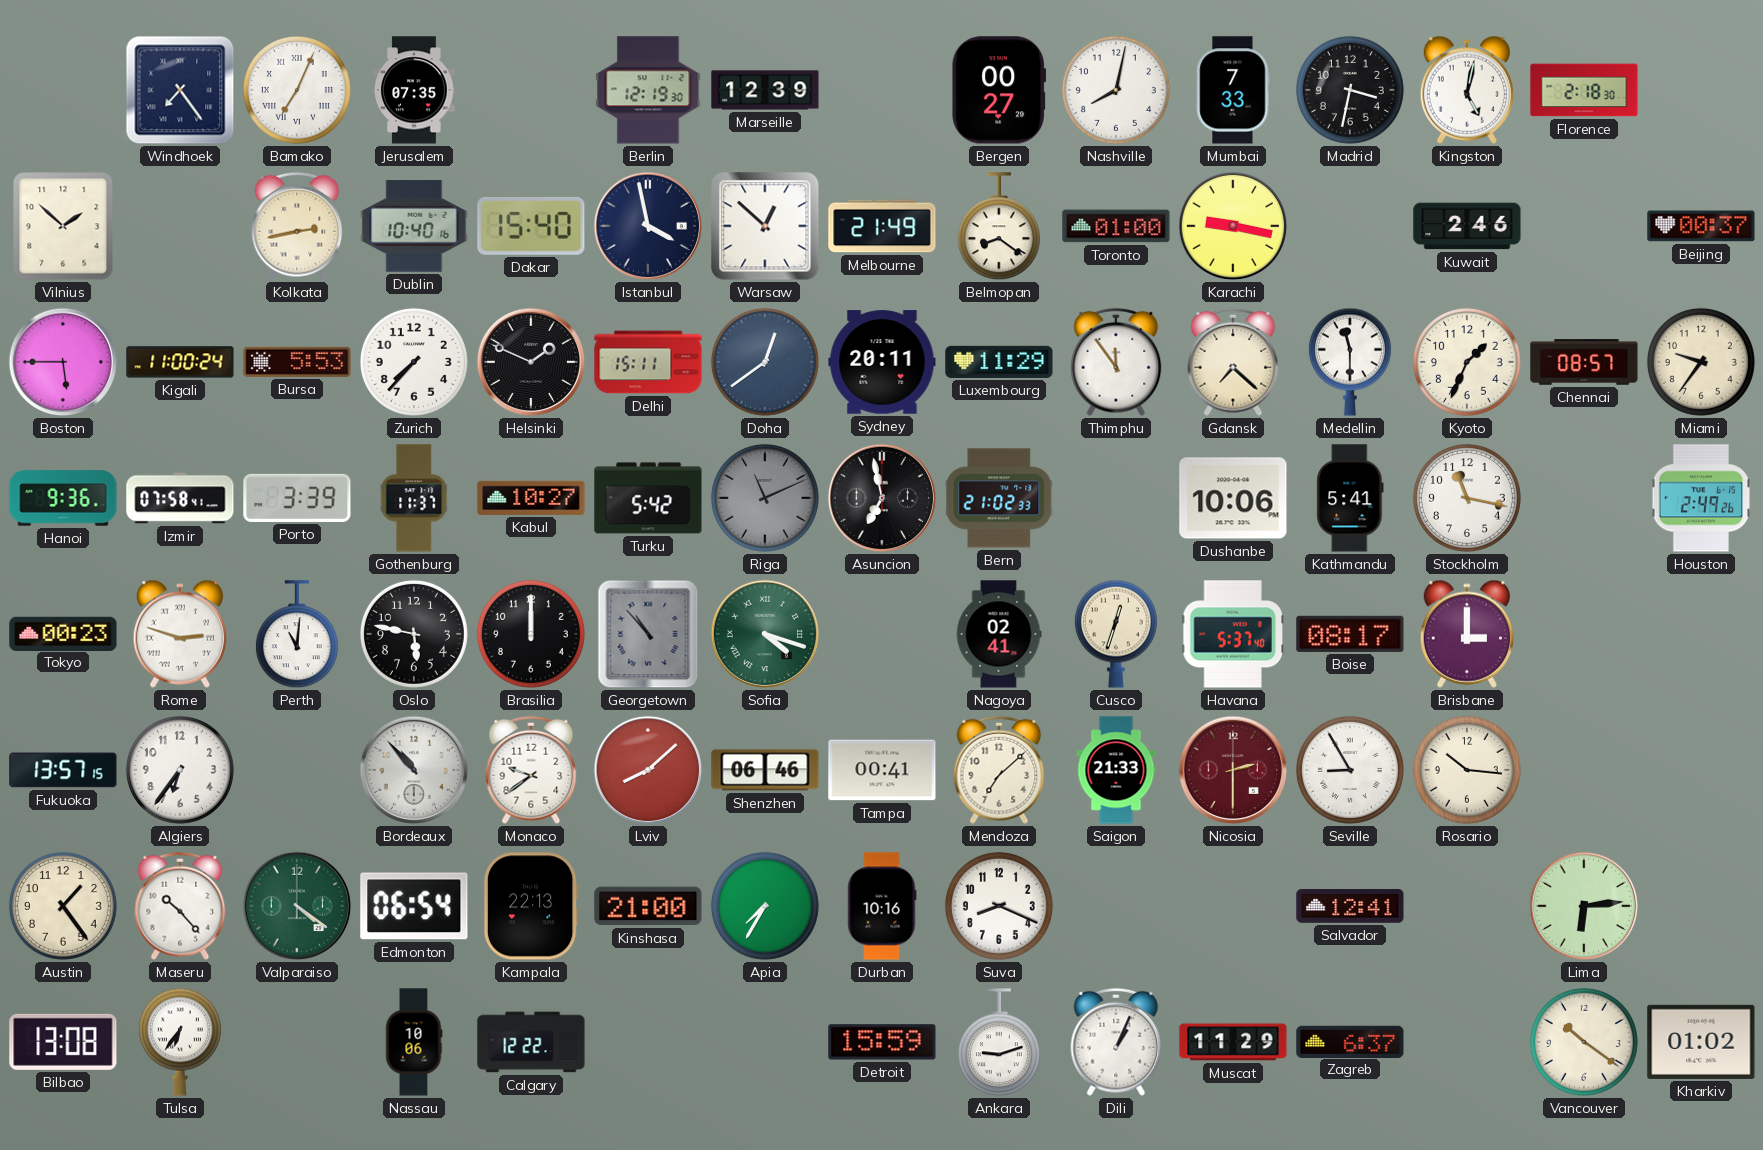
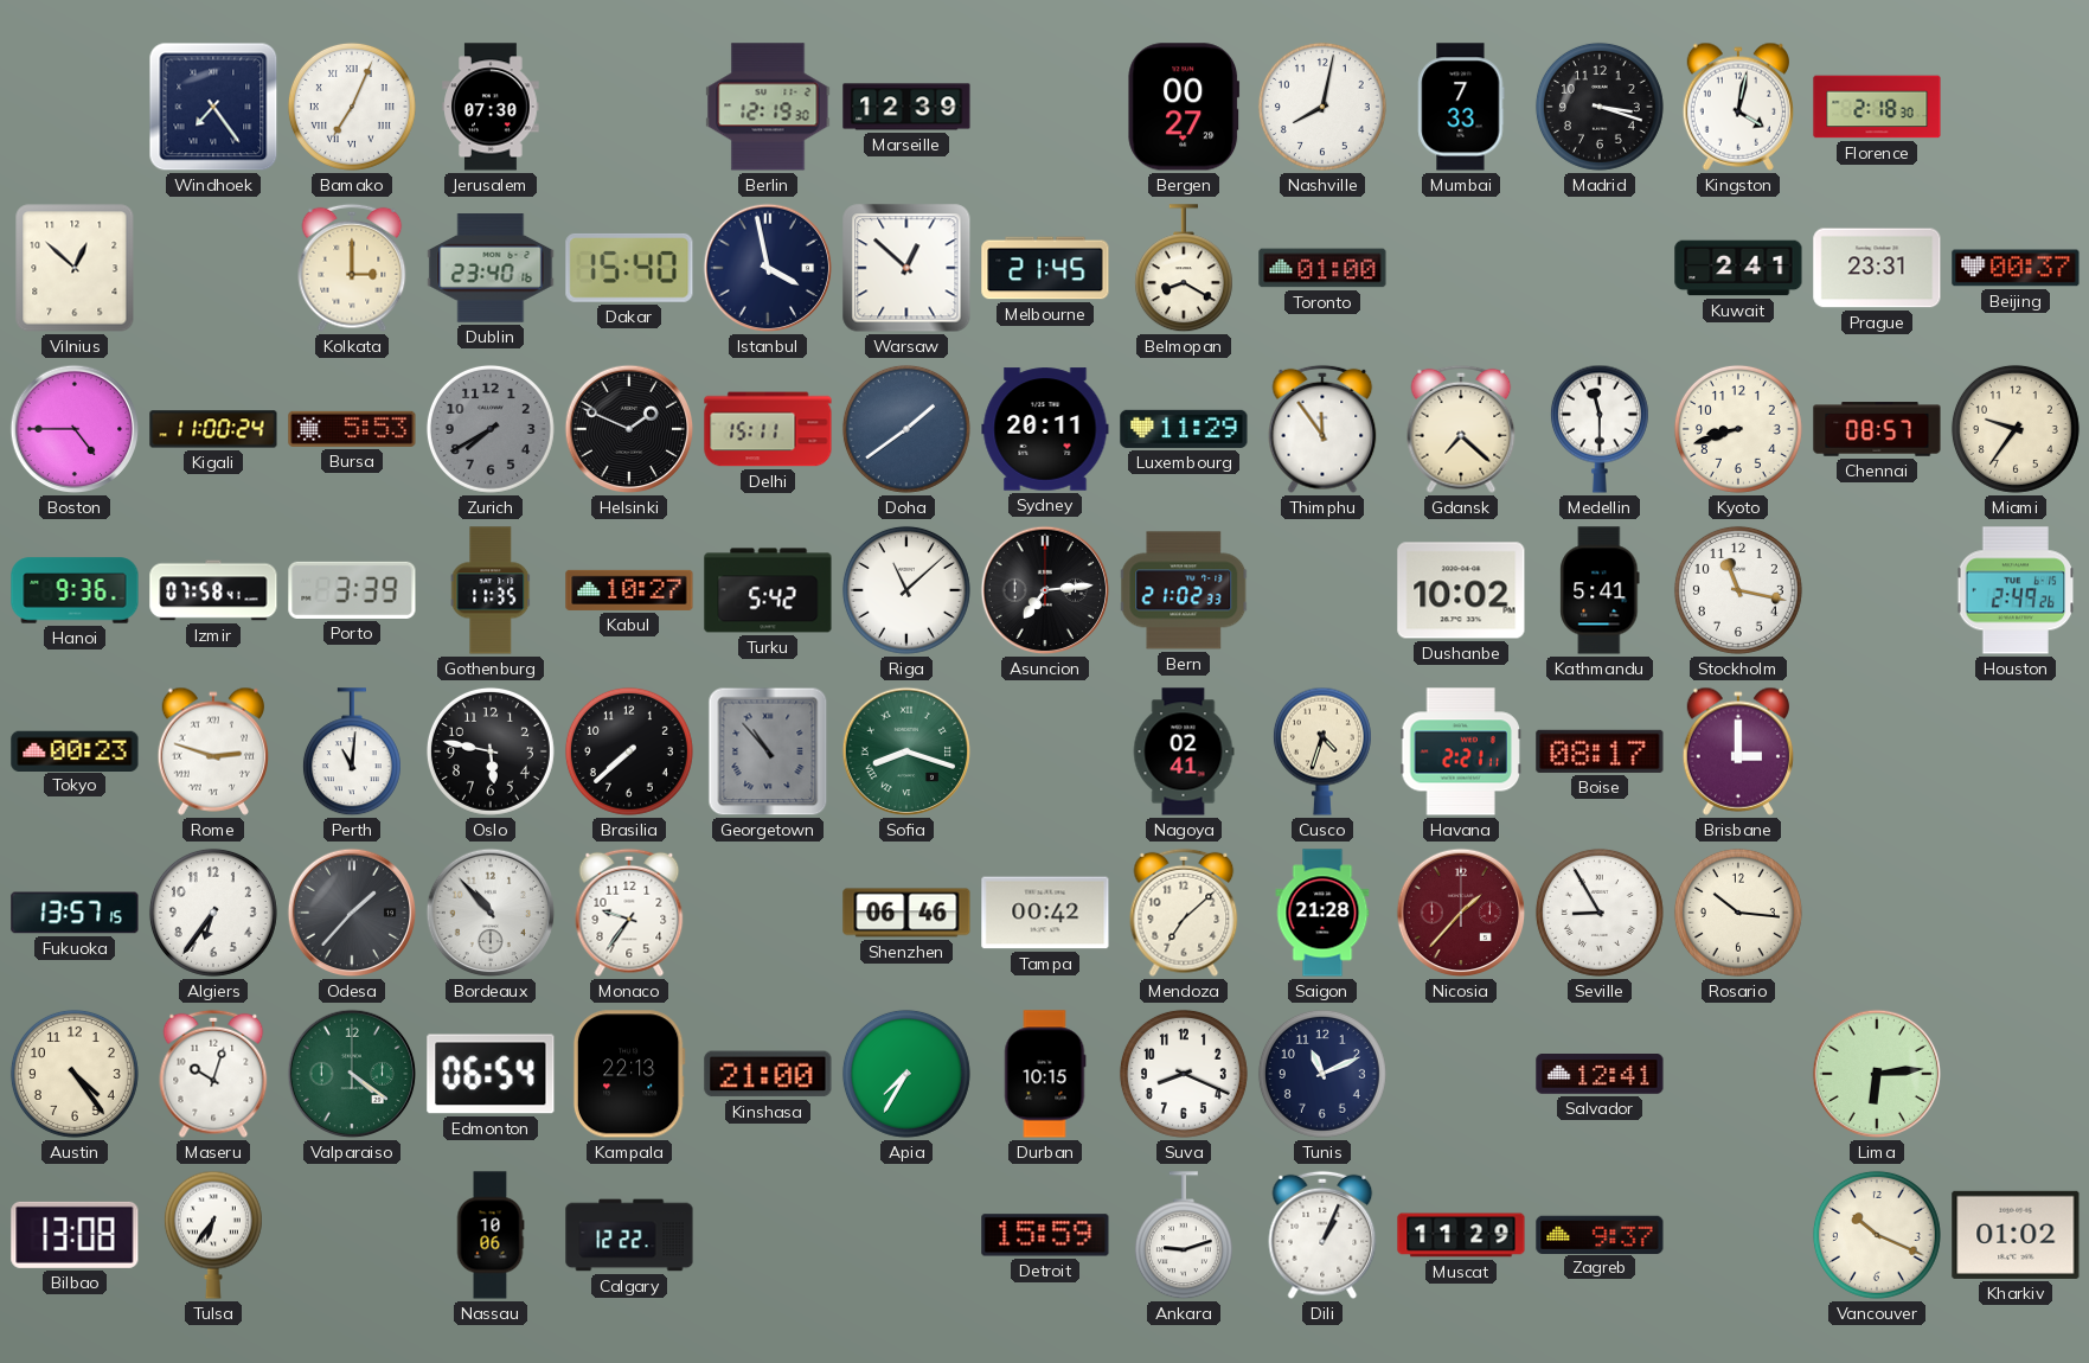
Jerusalem: 07:35 -> 07:30
Madrid: 3:32 -> 3:18
Kingston: 5:02 -> 4:02
Vilnius: 1:52 -> 12:52
Kolkata: 2:43 -> 3:00
Dublin: 10:40 -> 23:40
Melbourne: 21:49 -> 21:45
Belmopan: 8:21 -> 8:20
Karachi: 9:17 -> none
Kuwait: 2:46 -> 2:41
Prague: none -> 23:31
Boston: 5:45 -> 4:45
Zurich: 7:37 -> 7:40
Zurich dial: white -> grey
Doha: 12:39 -> 1:39
Kyoto: 1:34 -> 8:42
Gothenburg: 11:37 -> 11:35
Riga: 11:11 -> 11:08
Riga dial: grey -> white
Asuncion: 6:58 -> 7:14
Dushanbe: 10:06 -> 10:02
Brasilia: 12:00 -> 7:38
Sofia: 4:18 -> 8:18
Cusco: 12:33 -> 4:33
Havana: 5:37 -> 2:21
Odesa: none -> 1:37
Monaco: 9:39 -> 9:36
Lviv: 8:08 -> none
Tampa: 00:41 -> 00:42
Saigon: 21:33 -> 21:28
Nicosia: 2:30 -> 1:37
Austin: 1:24 -> 4:24
Maseru: 10:23 -> 10:03
Durban: 10:16 -> 10:15
Tunis: none -> 11:11
Zagreb: 6:37 -> 9:37
Vancouver: 10:21 -> 10:19
